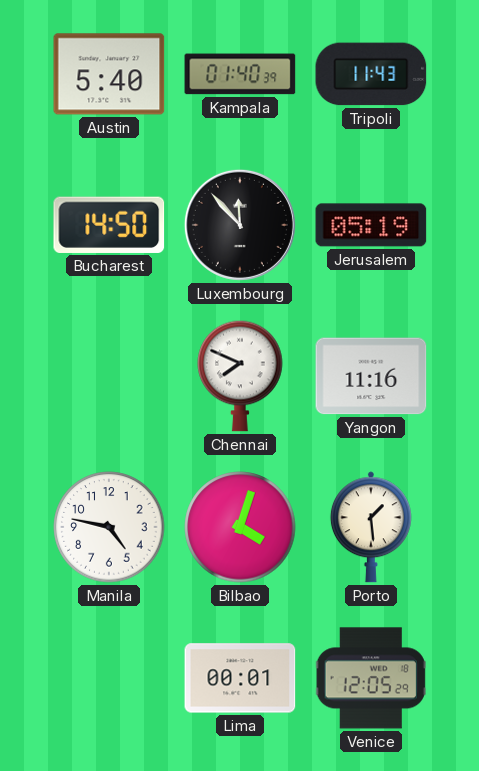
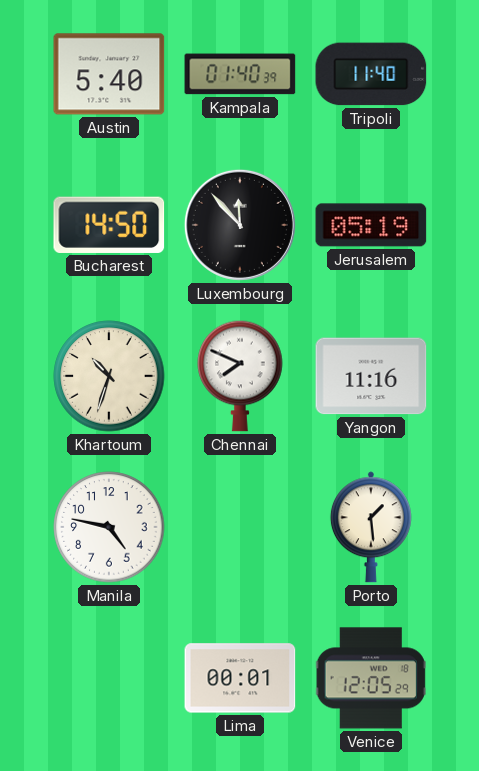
Tripoli: 11:43 -> 11:40
Khartoum: none -> 10:33
Bilbao: 4:03 -> none
